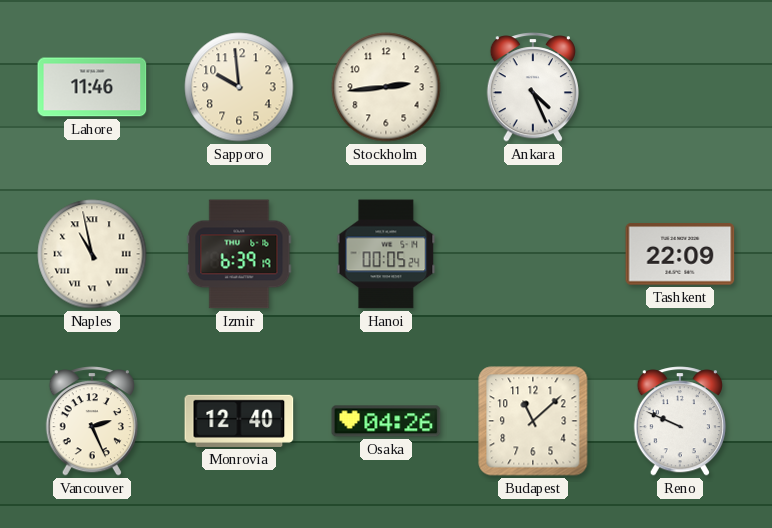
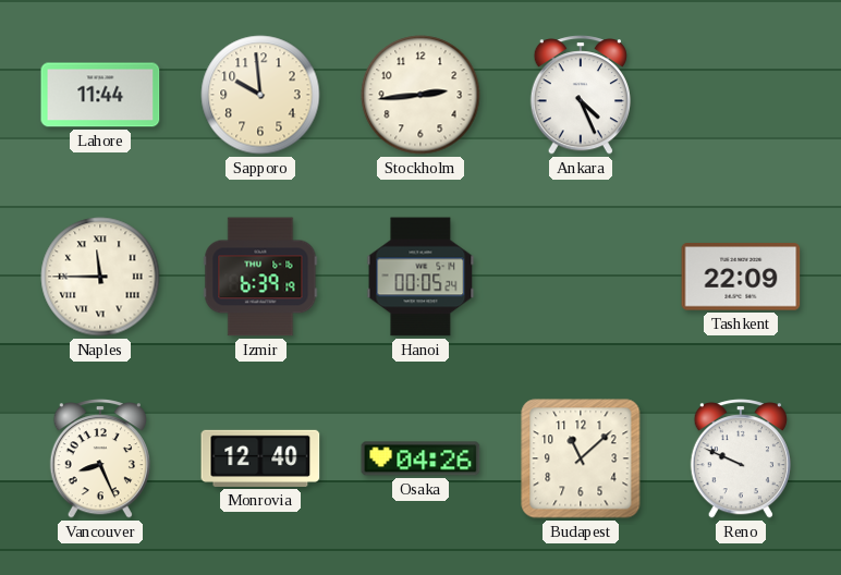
Lahore: 11:46 -> 11:44
Naples: 10:58 -> 11:45
Vancouver: 2:26 -> 8:26
